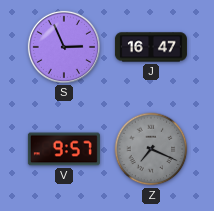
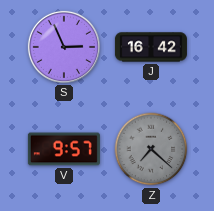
J: 16:47 -> 16:42
Z: 7:19 -> 7:22
